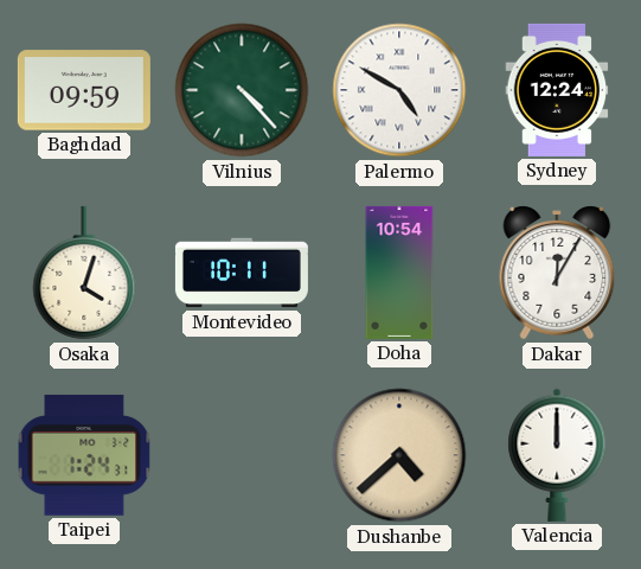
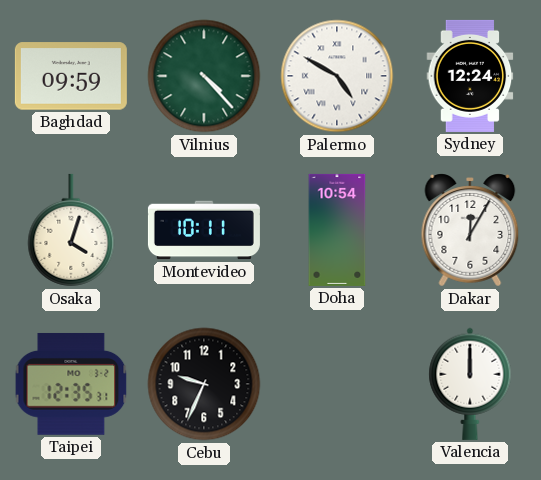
Taipei: 1:24 -> 12:35
Cebu: none -> 9:34
Dushanbe: 4:38 -> none
